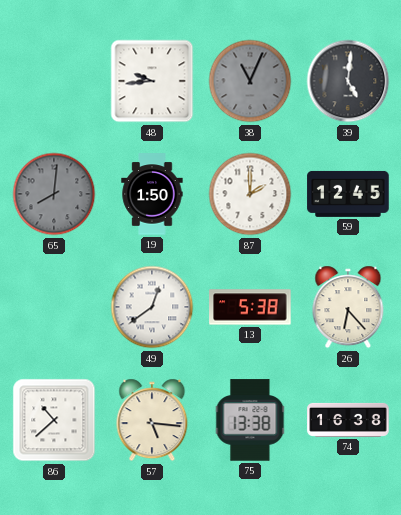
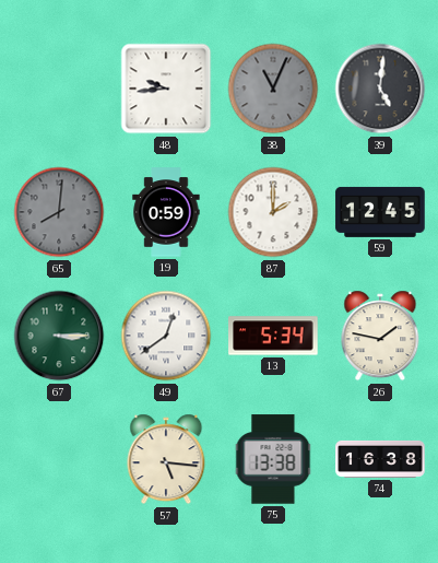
19: 1:50 -> 0:59
67: none -> 3:15
13: 5:38 -> 5:34
26: 6:23 -> 1:47
86: 10:38 -> none
